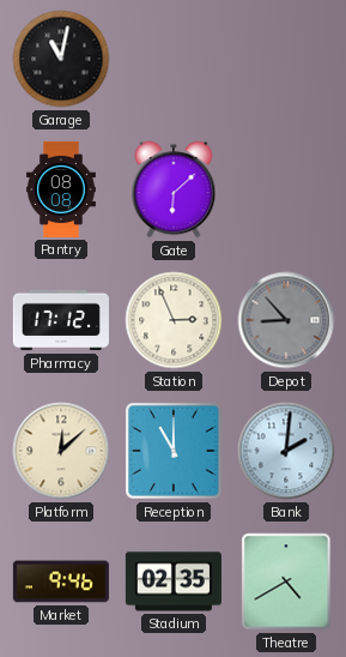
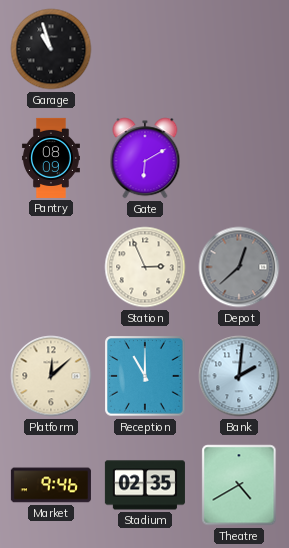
Garage: 11:02 -> 10:57
Pantry: 08:08 -> 08:09
Gate: 6:08 -> 6:10
Pharmacy: 17:12 -> none
Depot: 8:53 -> 12:38
